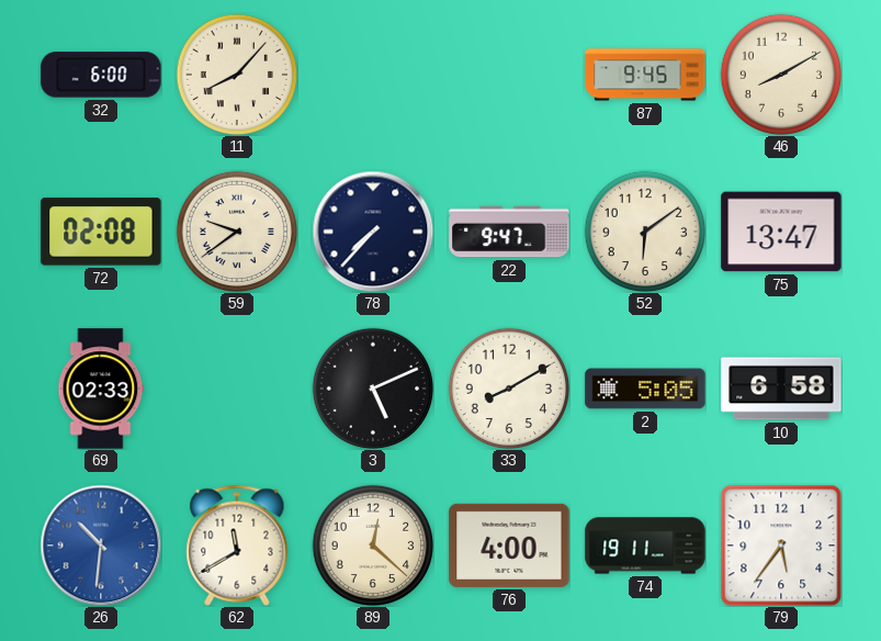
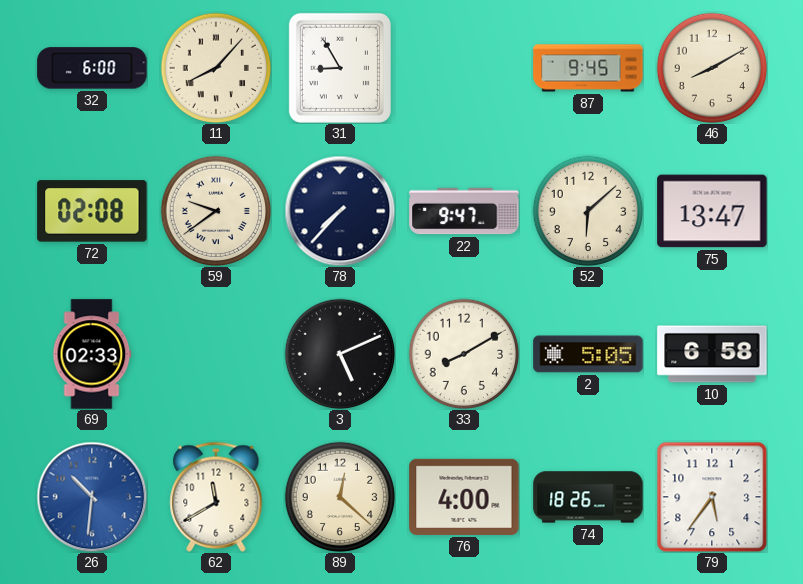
31: none -> 8:55
52: 6:09 -> 6:08
74: 19:11 -> 18:26
